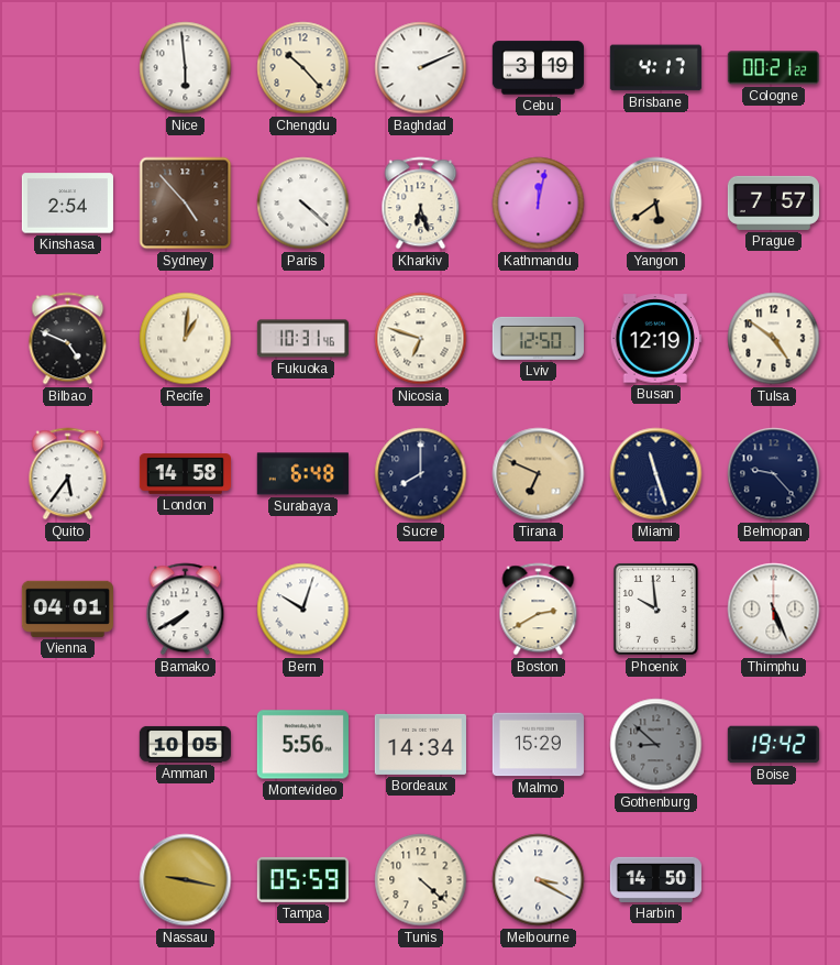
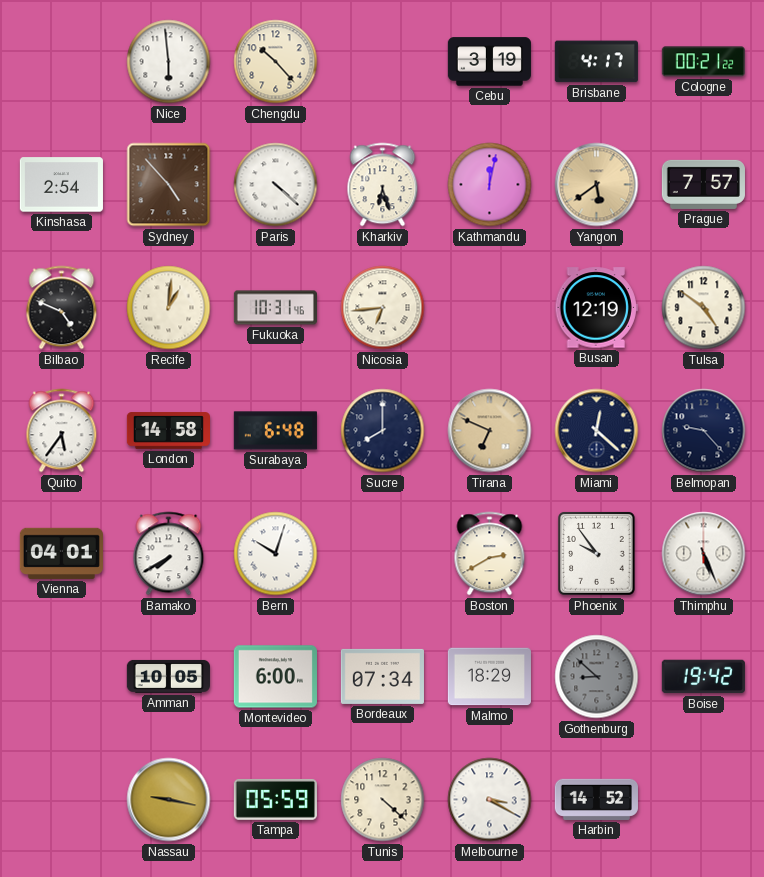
Baghdad: 2:11 -> none
Nicosia: 6:48 -> 6:44
Lviv: 12:50 -> none
Miami: 11:27 -> 12:22
Phoenix: 9:59 -> 9:54
Montevideo: 5:56 -> 6:00
Bordeaux: 14:34 -> 07:34
Malmo: 15:29 -> 18:29
Harbin: 14:50 -> 14:52
